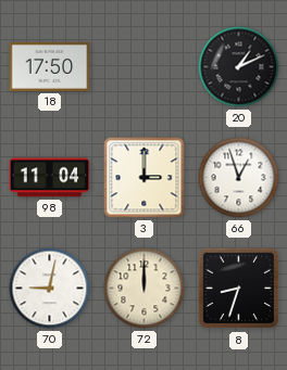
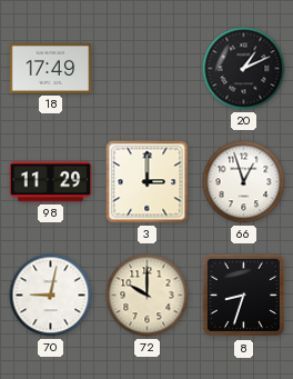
18: 17:50 -> 17:49
98: 11:04 -> 11:29
72: 12:00 -> 10:00
